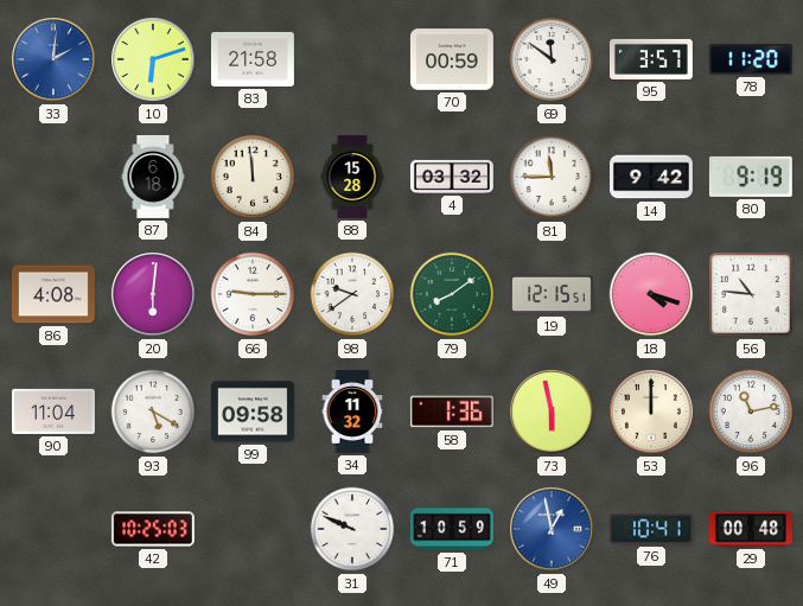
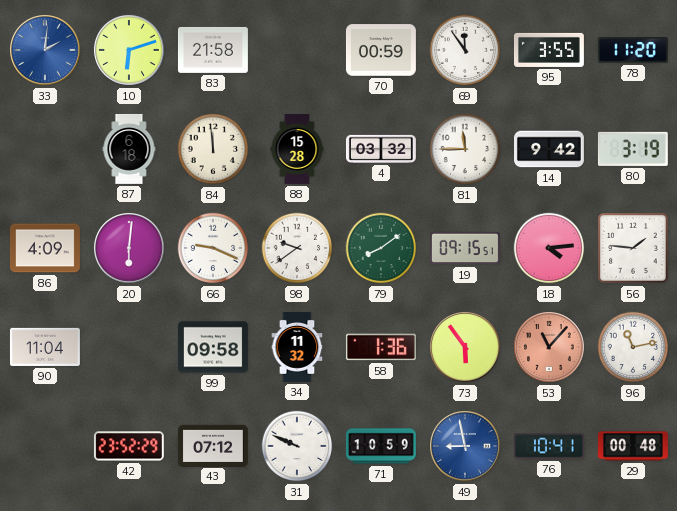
69: 11:51 -> 11:54
95: 3:57 -> 3:55
80: 9:19 -> 3:19
86: 4:08 -> 4:09
66: 9:15 -> 9:19
19: 12:15 -> 09:15
18: 4:18 -> 4:14
56: 10:46 -> 1:46
93: 5:20 -> none
73: 5:58 -> 5:54
53: 12:00 -> 11:07
53 dial: cream -> salmon
42: 10:25 -> 23:52
43: none -> 07:12
49: 12:58 -> 8:58
